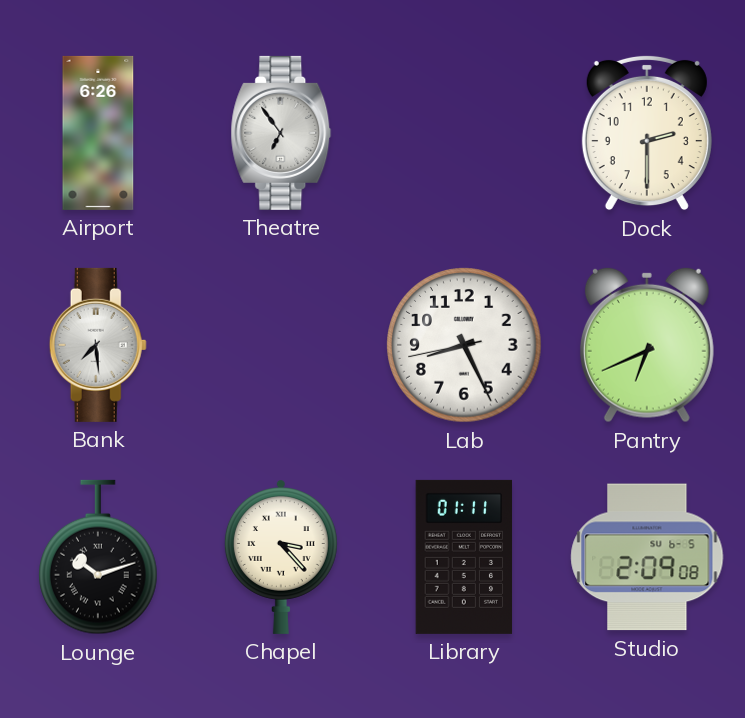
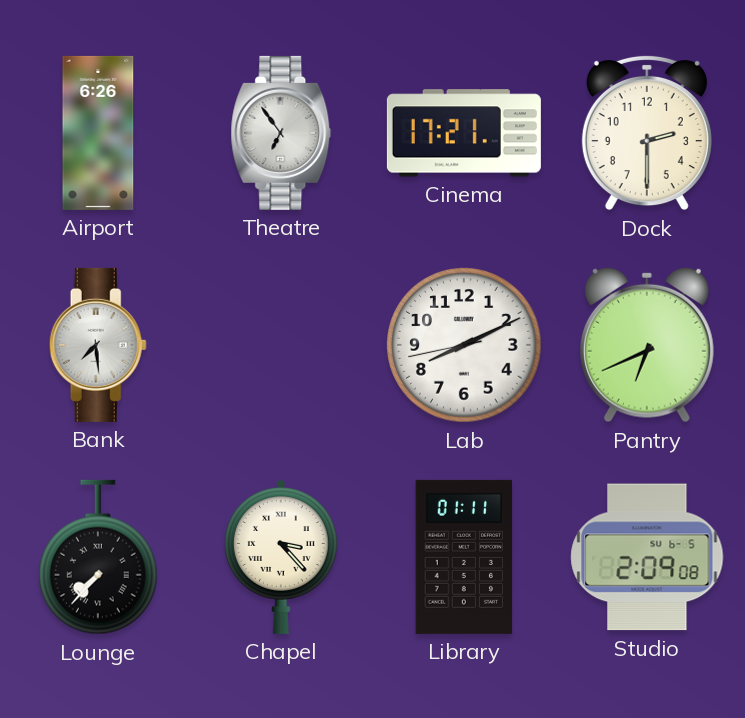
Cinema: none -> 17:21
Lab: 8:25 -> 8:10
Lounge: 10:12 -> 7:37
